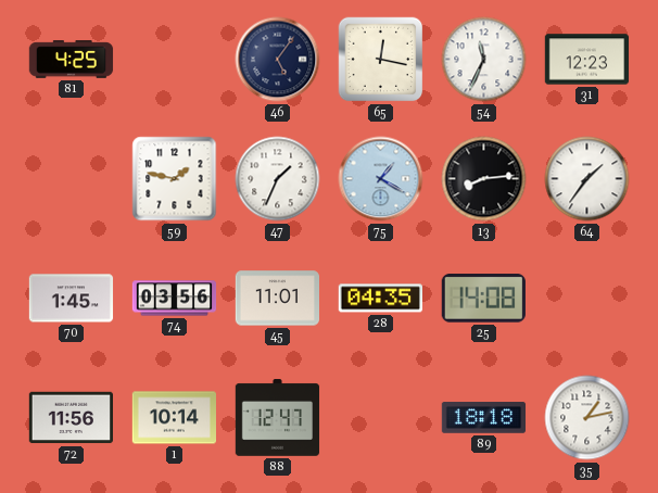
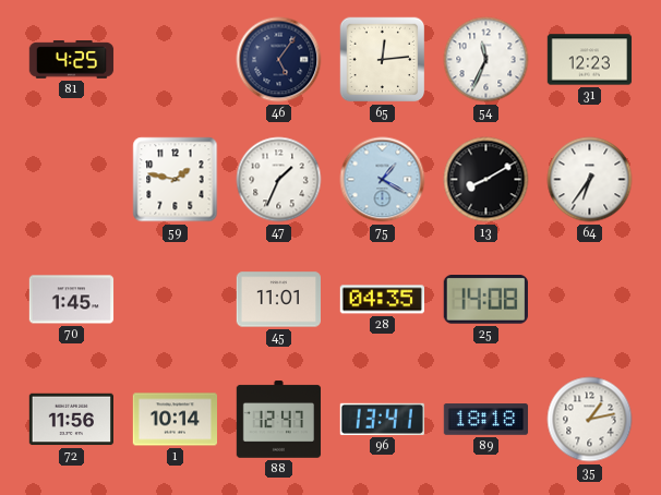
65: 12:17 -> 12:14
13: 8:14 -> 8:10
64: 1:36 -> 6:36
74: 03:56 -> none
96: none -> 13:41
